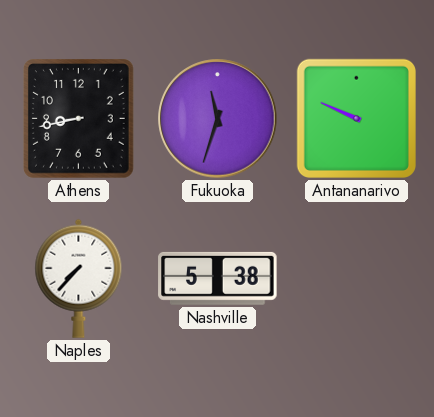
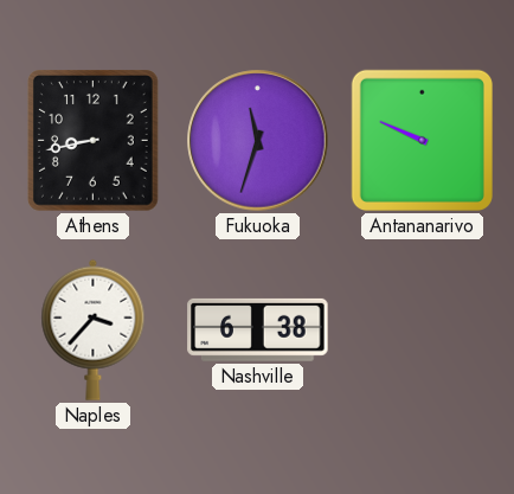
Naples: 7:37 -> 3:37
Nashville: 5:38 -> 6:38
